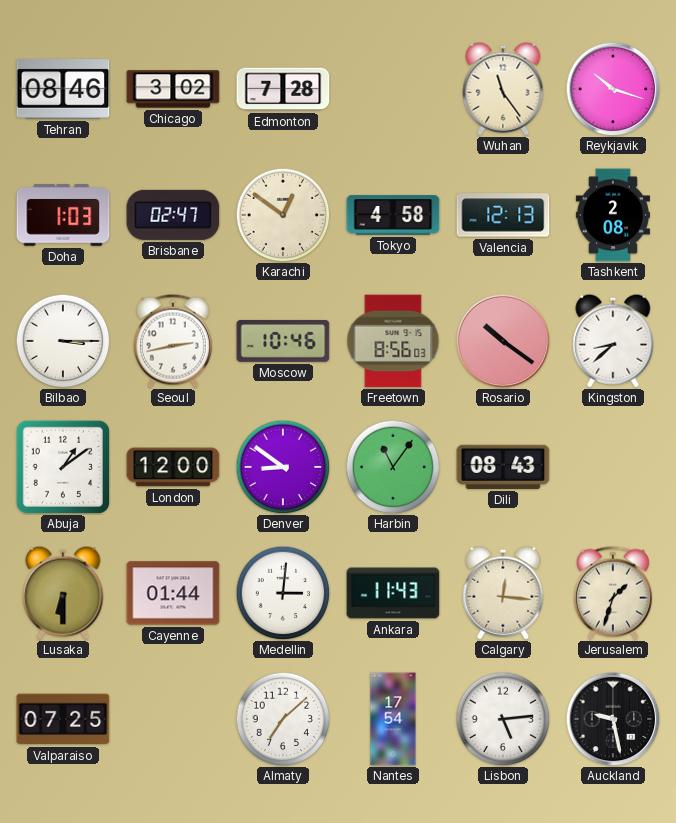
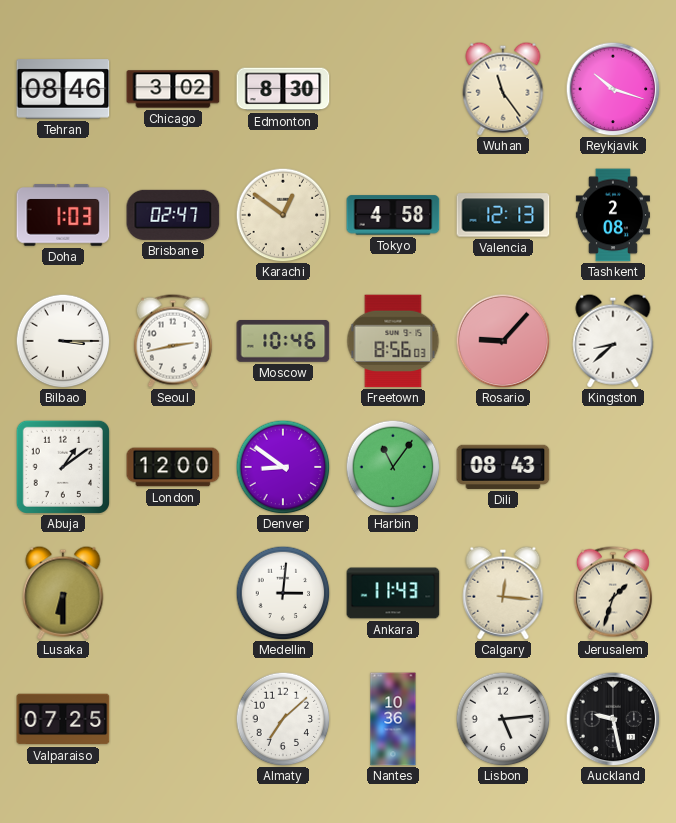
Edmonton: 7:28 -> 8:30
Rosario: 10:21 -> 9:07
Cayenne: 01:44 -> none
Nantes: 17:54 -> 10:36
